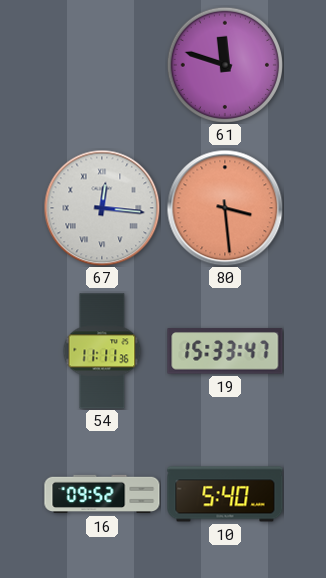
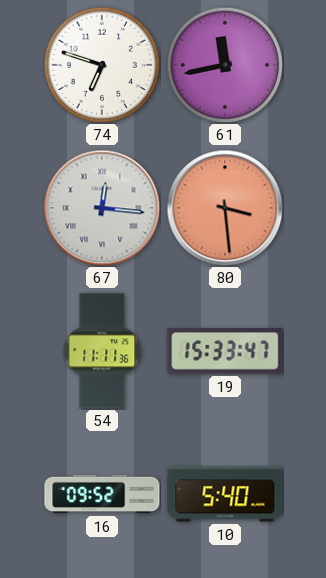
74: none -> 6:48
61: 11:48 -> 11:43
